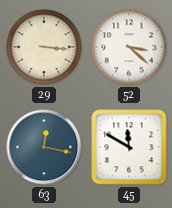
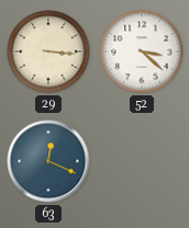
63: 12:17 -> 12:19
45: 11:50 -> none
